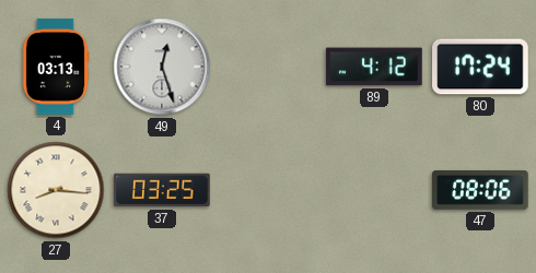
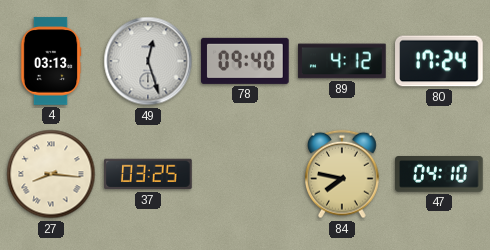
78: none -> 09:40
84: none -> 7:47
47: 08:06 -> 04:10
